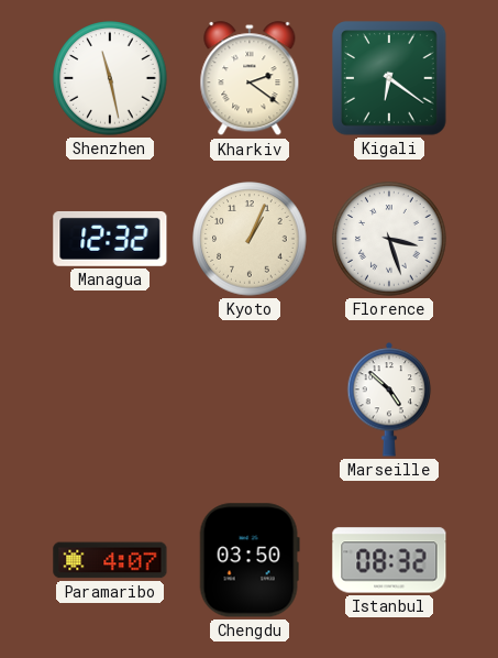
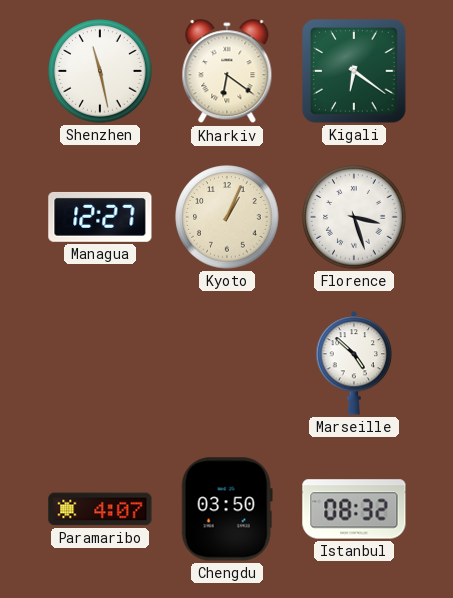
Kharkiv: 2:21 -> 6:21
Managua: 12:32 -> 12:27
